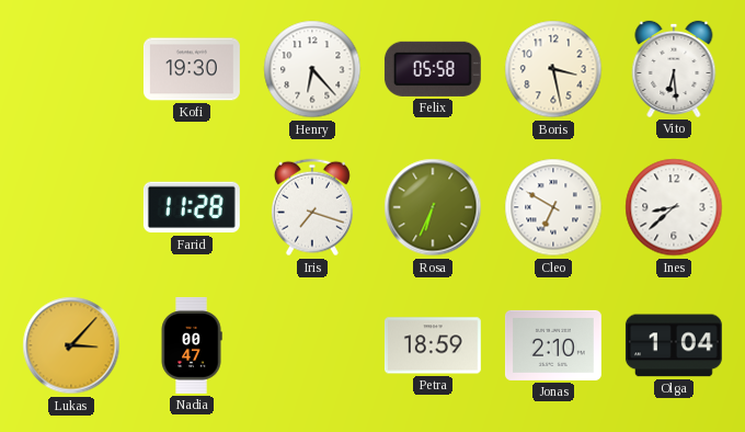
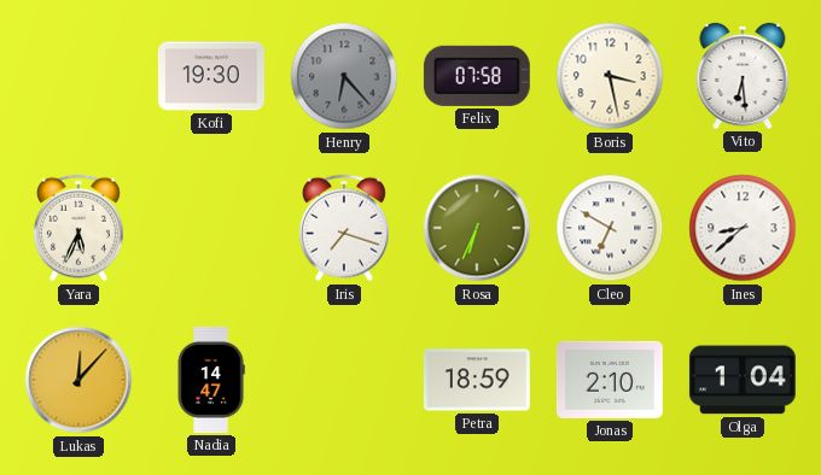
Henry dial: white -> grey
Felix: 05:58 -> 07:58
Yara: none -> 5:34
Farid: 11:28 -> none
Lukas: 3:07 -> 12:07
Nadia: 00:47 -> 14:47
